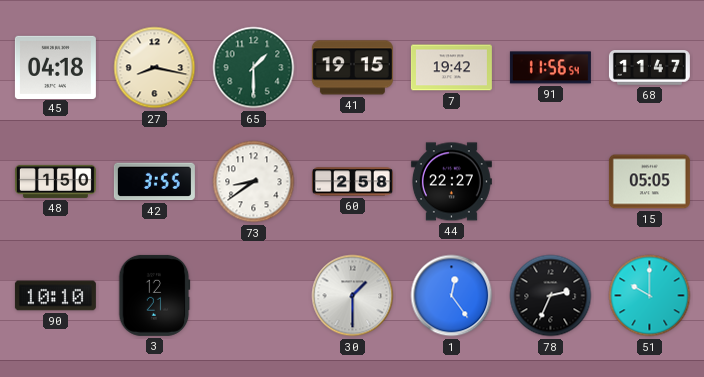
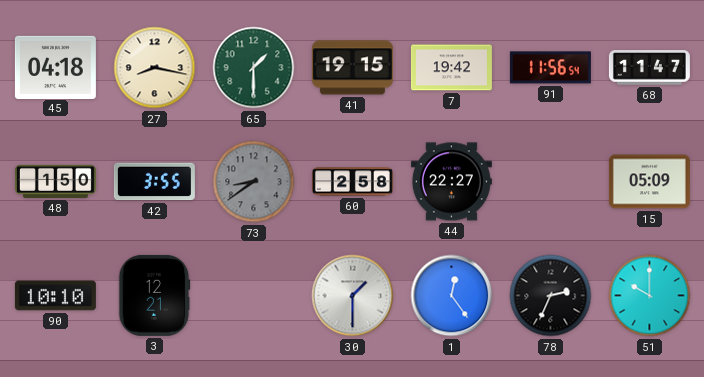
73 dial: white -> grey
15: 05:05 -> 05:09
